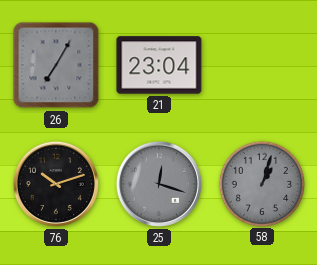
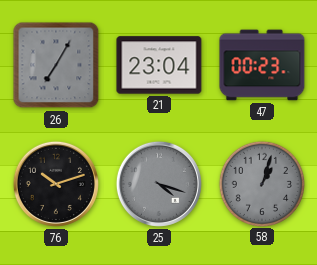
47: none -> 00:23
25: 12:18 -> 4:18
